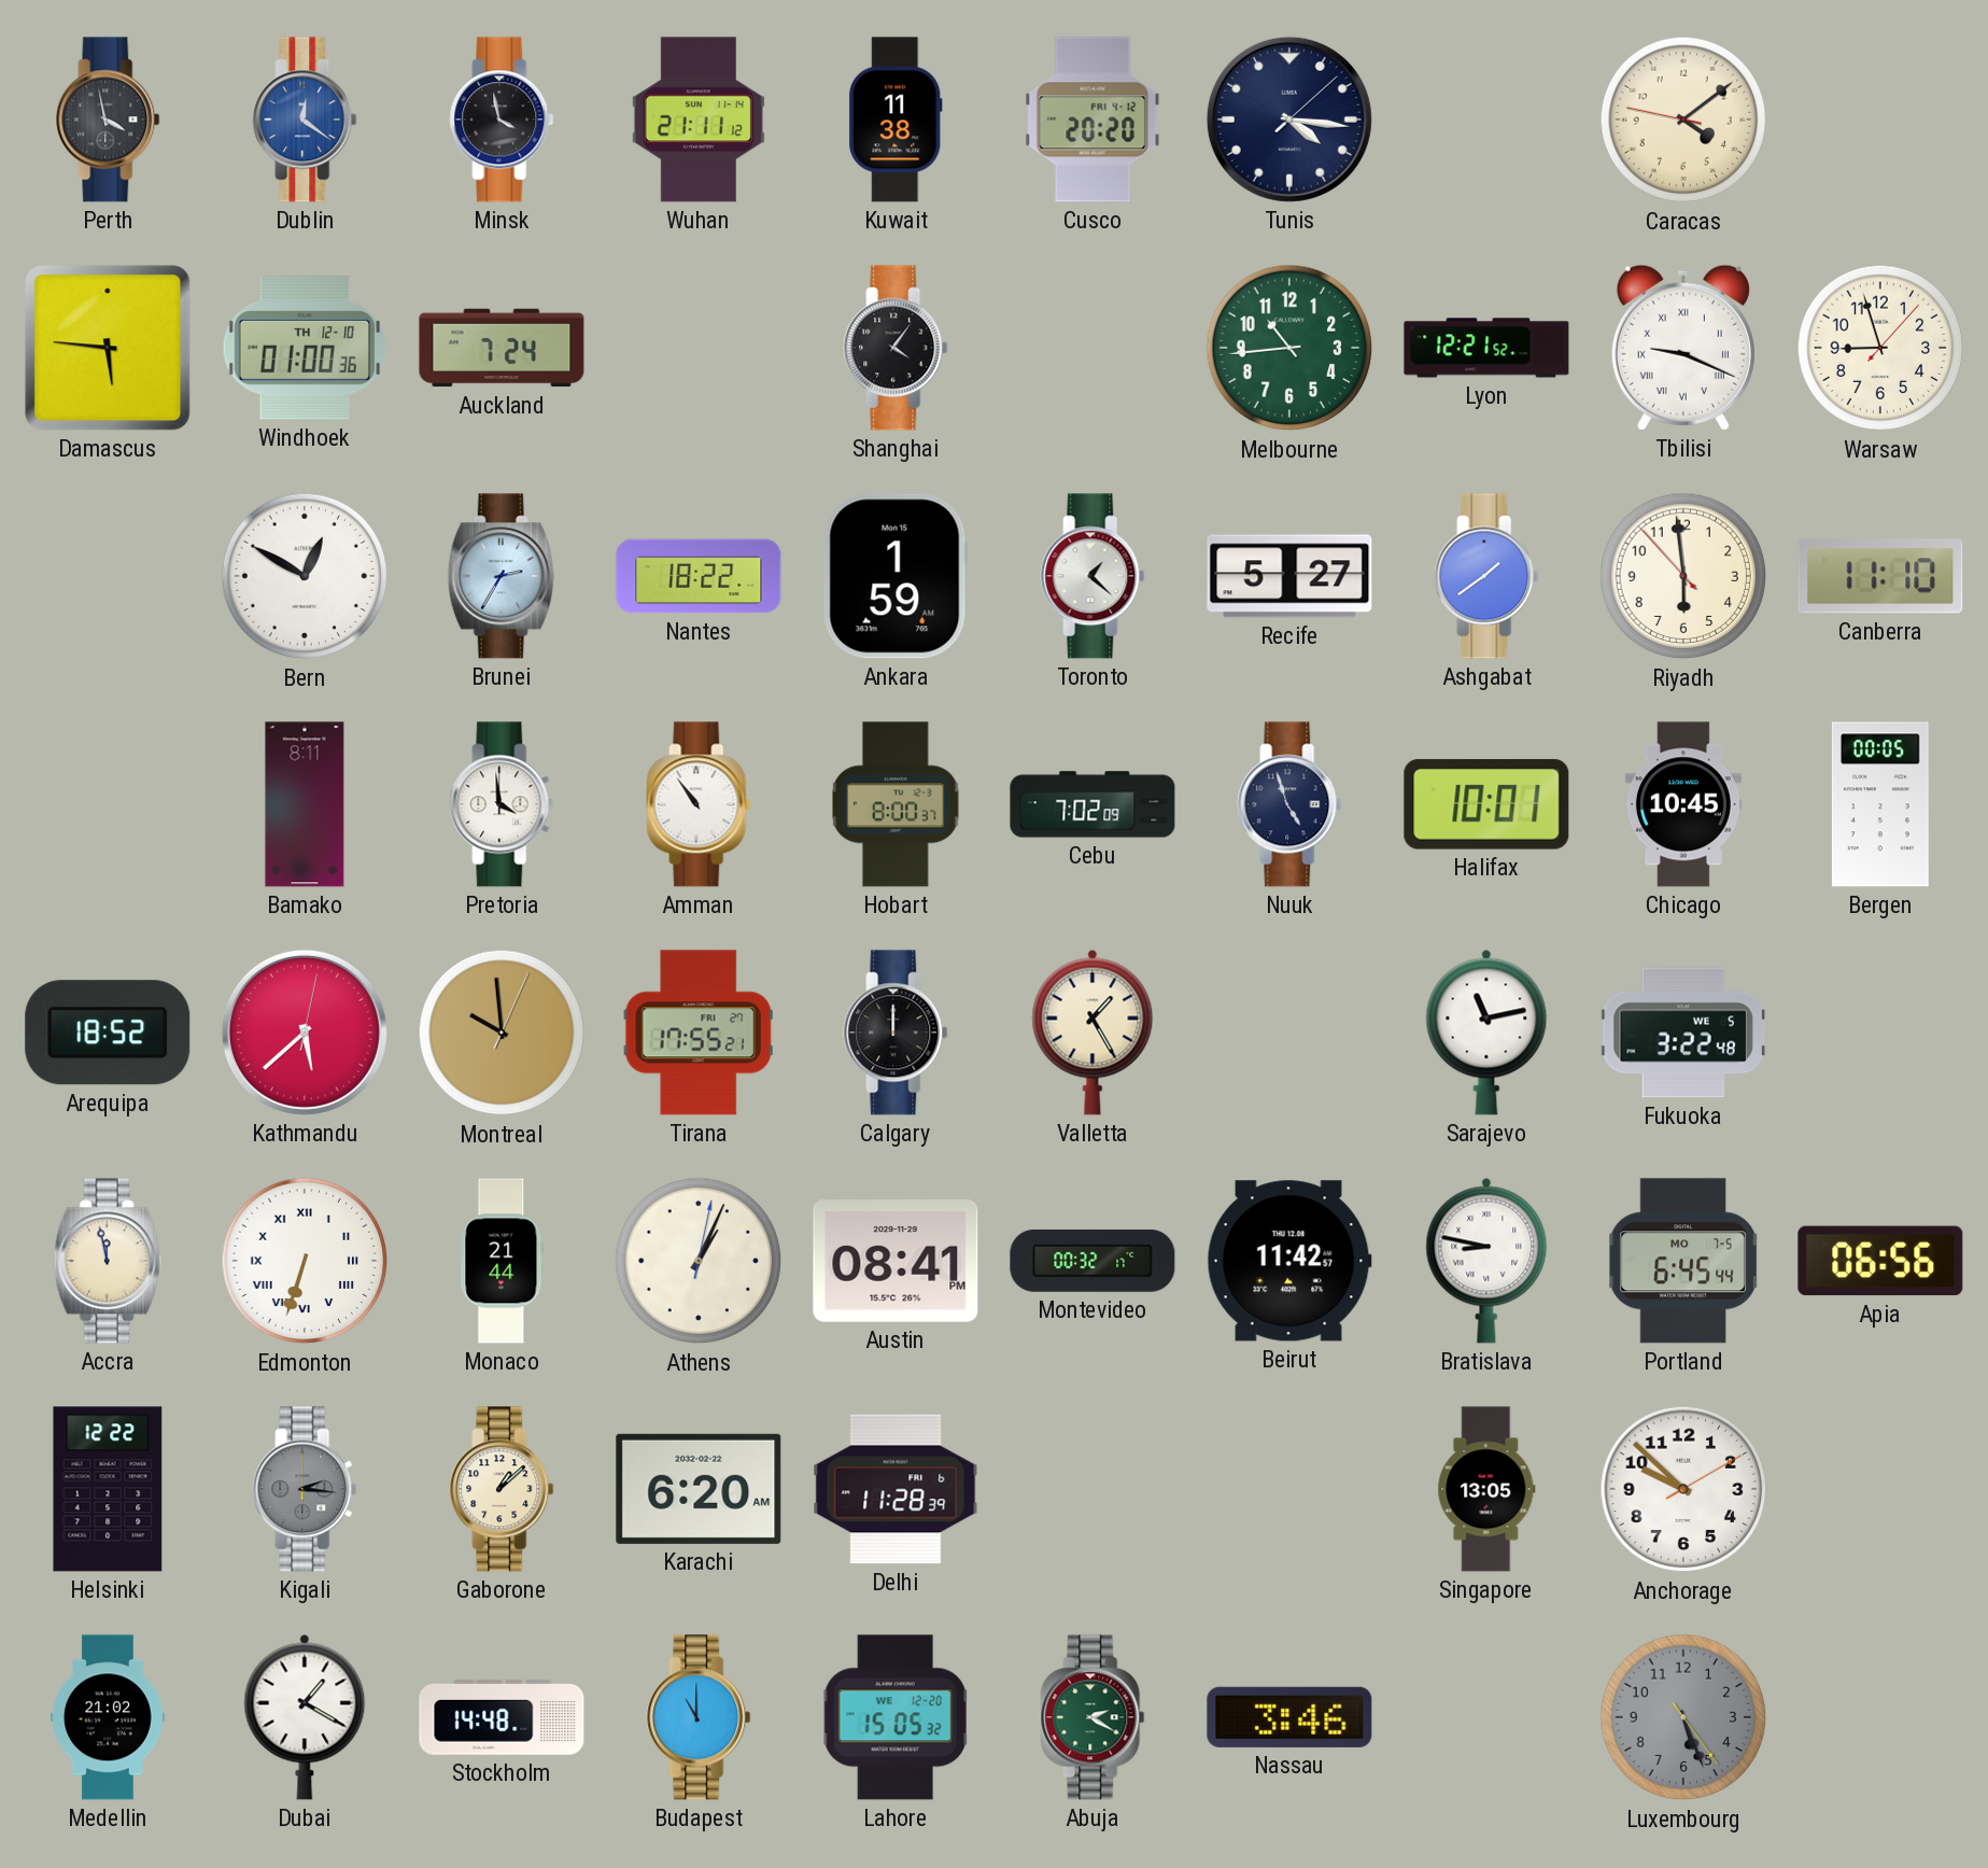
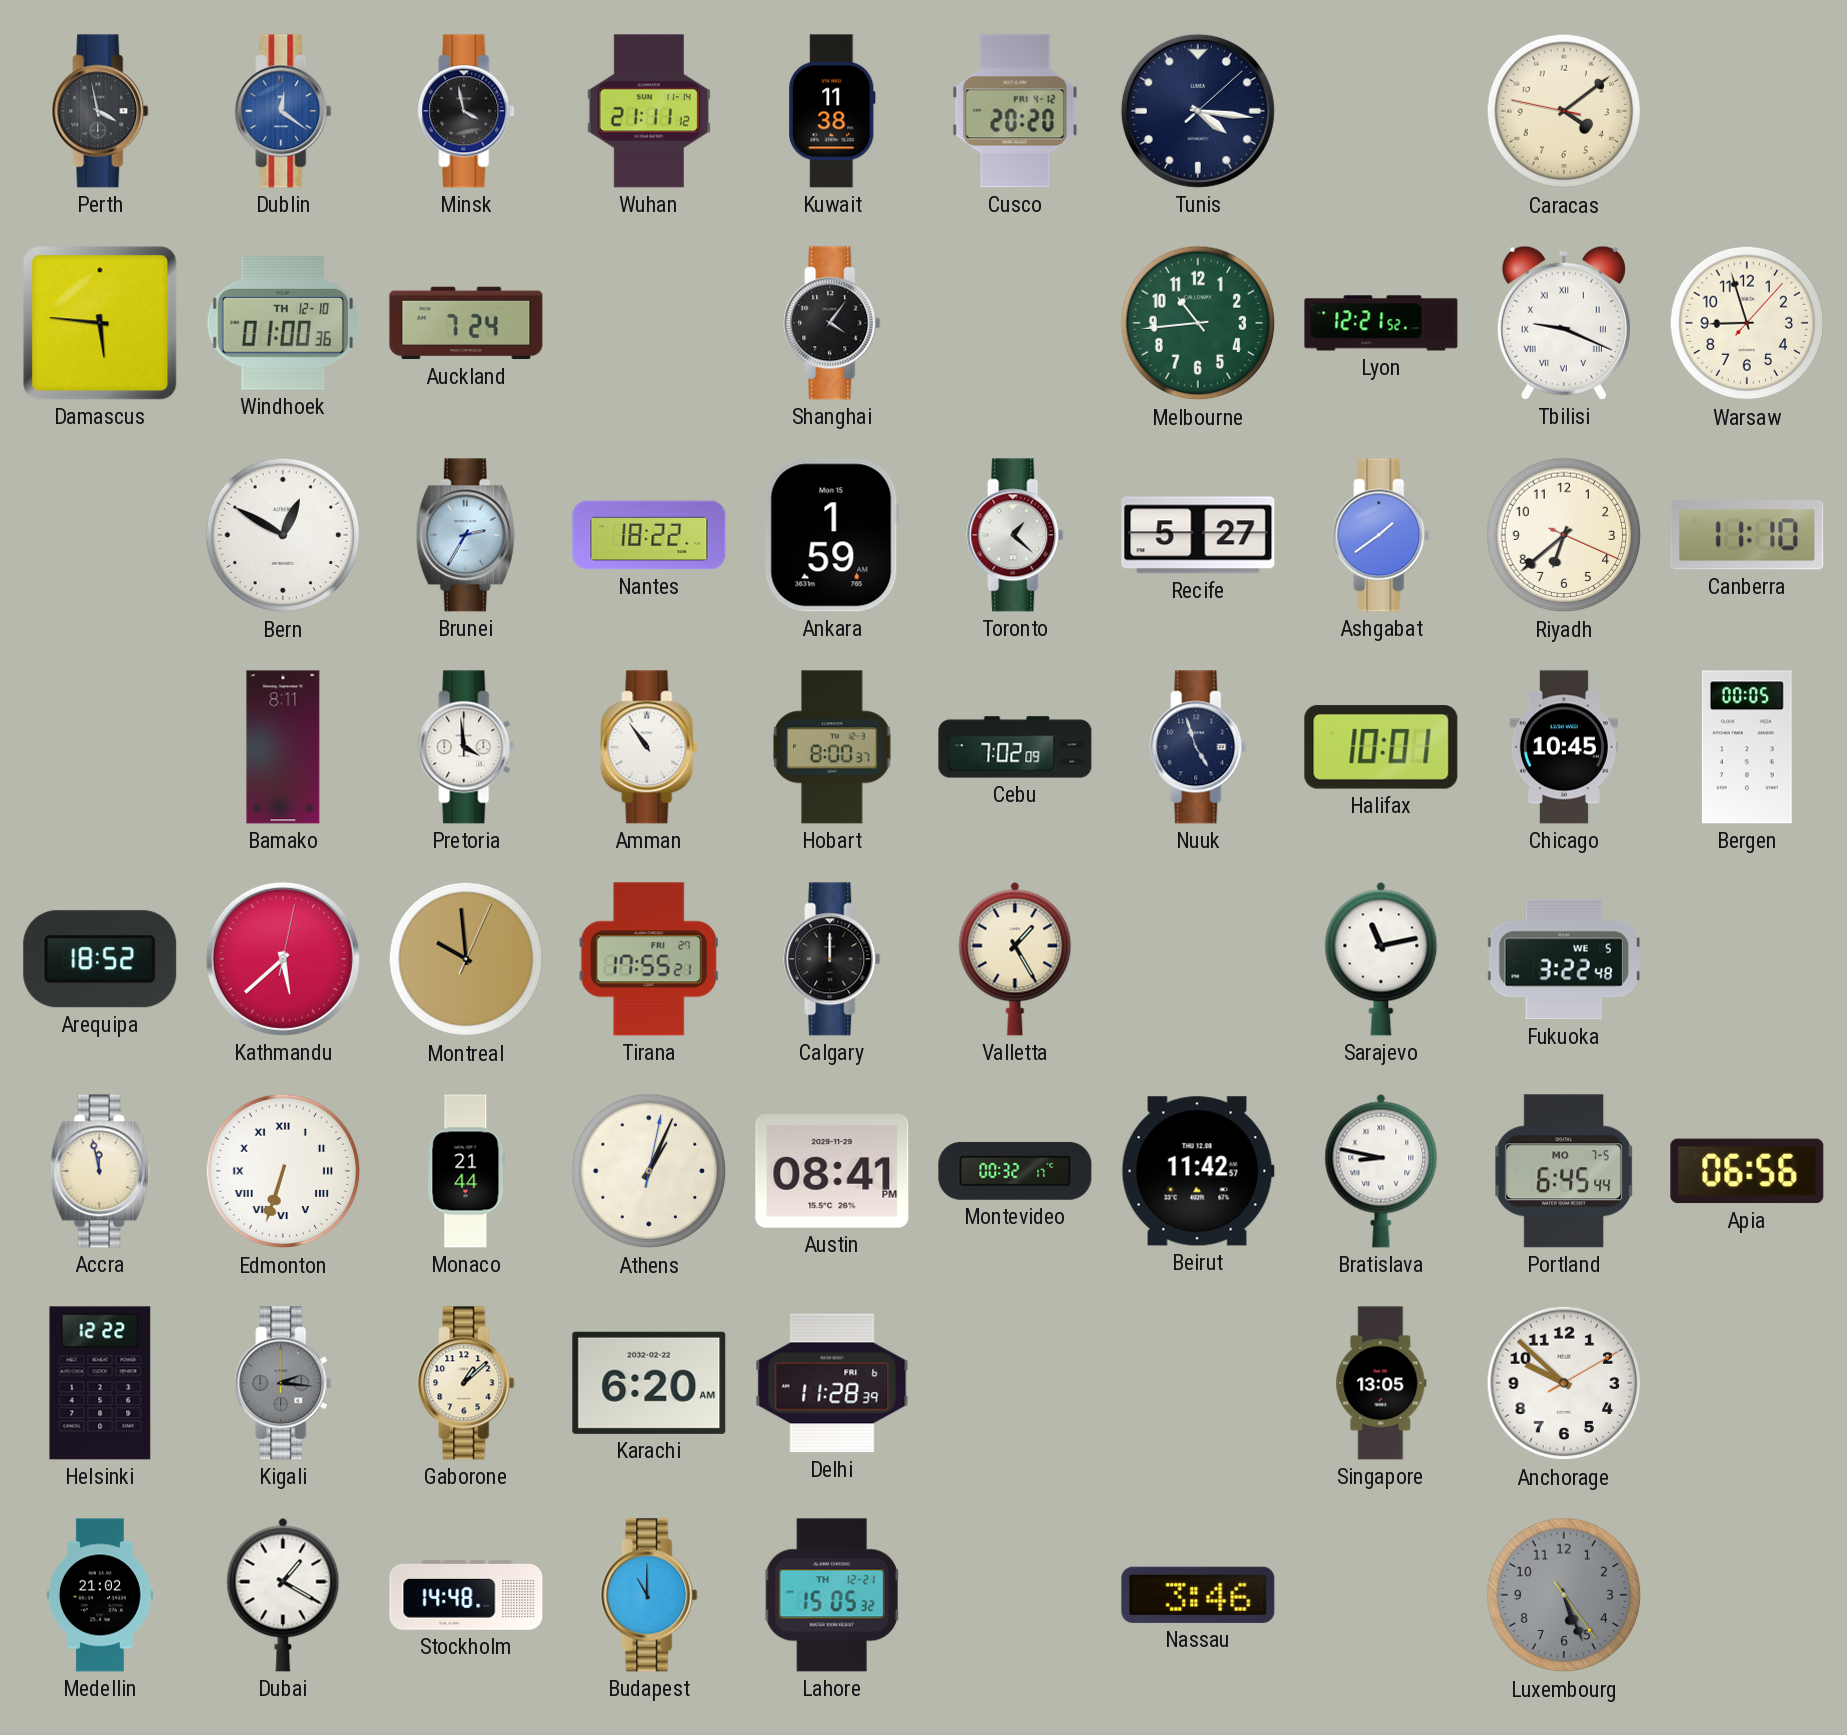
Riyadh: 5:58 -> 6:38
Lahore date: WE 12-20 -> TH 12-21
Abuja: 2:20 -> none
